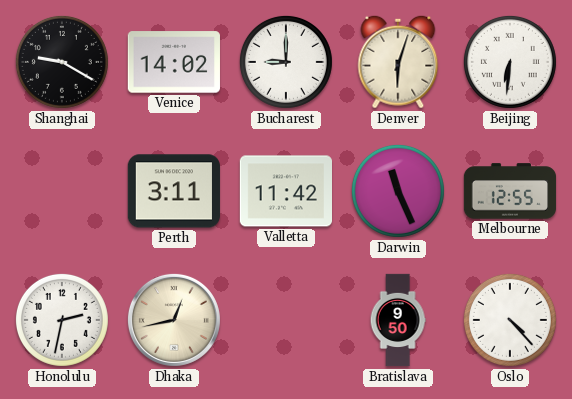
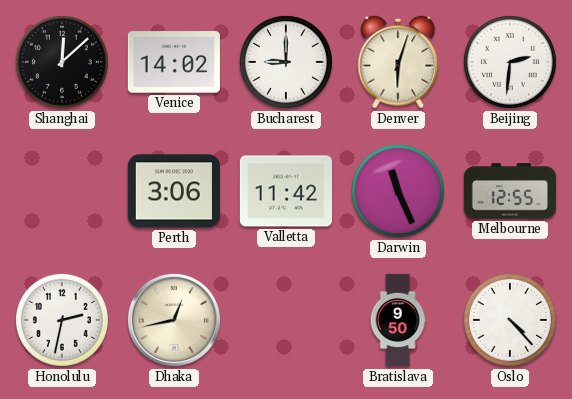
Shanghai: 9:20 -> 12:08
Beijing: 6:31 -> 2:31
Perth: 3:11 -> 3:06
